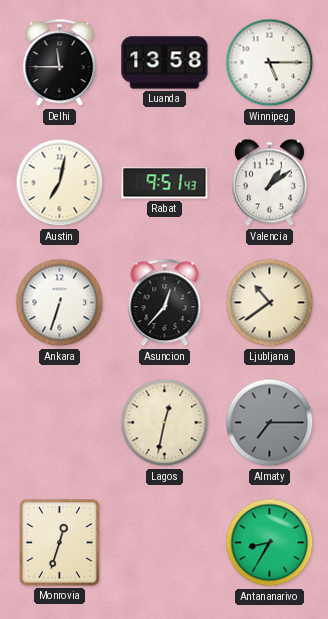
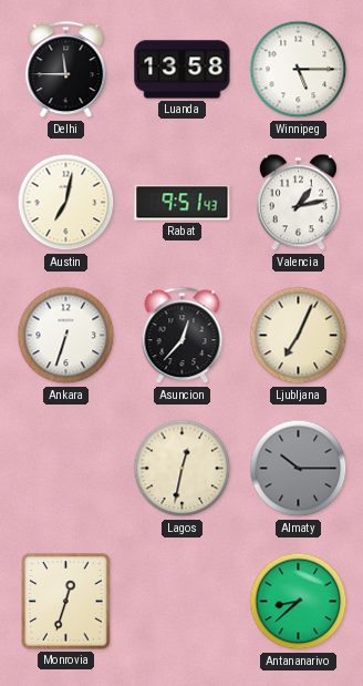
Valencia: 1:09 -> 1:13
Ljubljana: 10:39 -> 7:04
Almaty: 7:15 -> 10:15
Antananarivo: 8:35 -> 8:38
